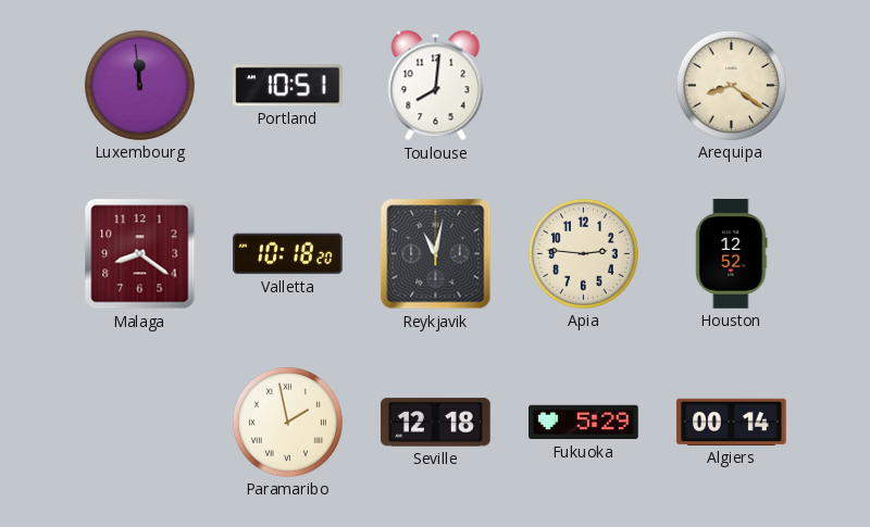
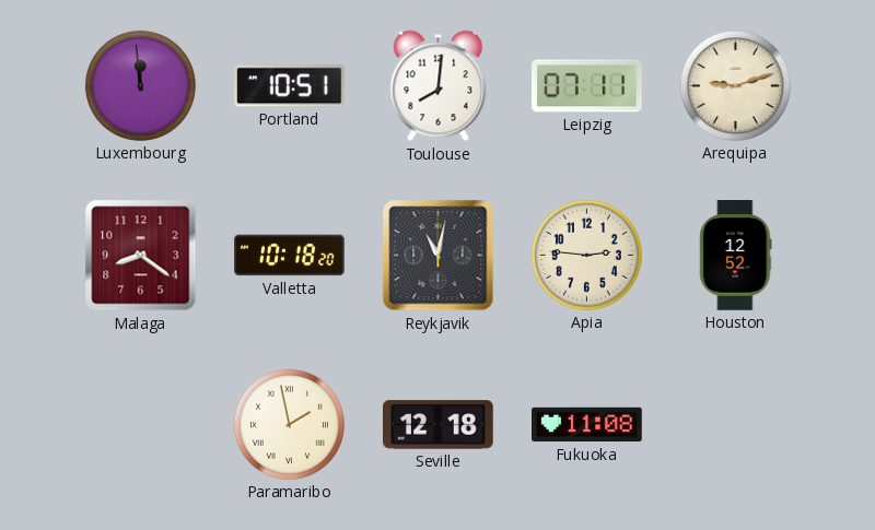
Leipzig: none -> 07:11
Arequipa: 8:21 -> 9:12
Fukuoka: 5:29 -> 11:08
Algiers: 00:14 -> none
